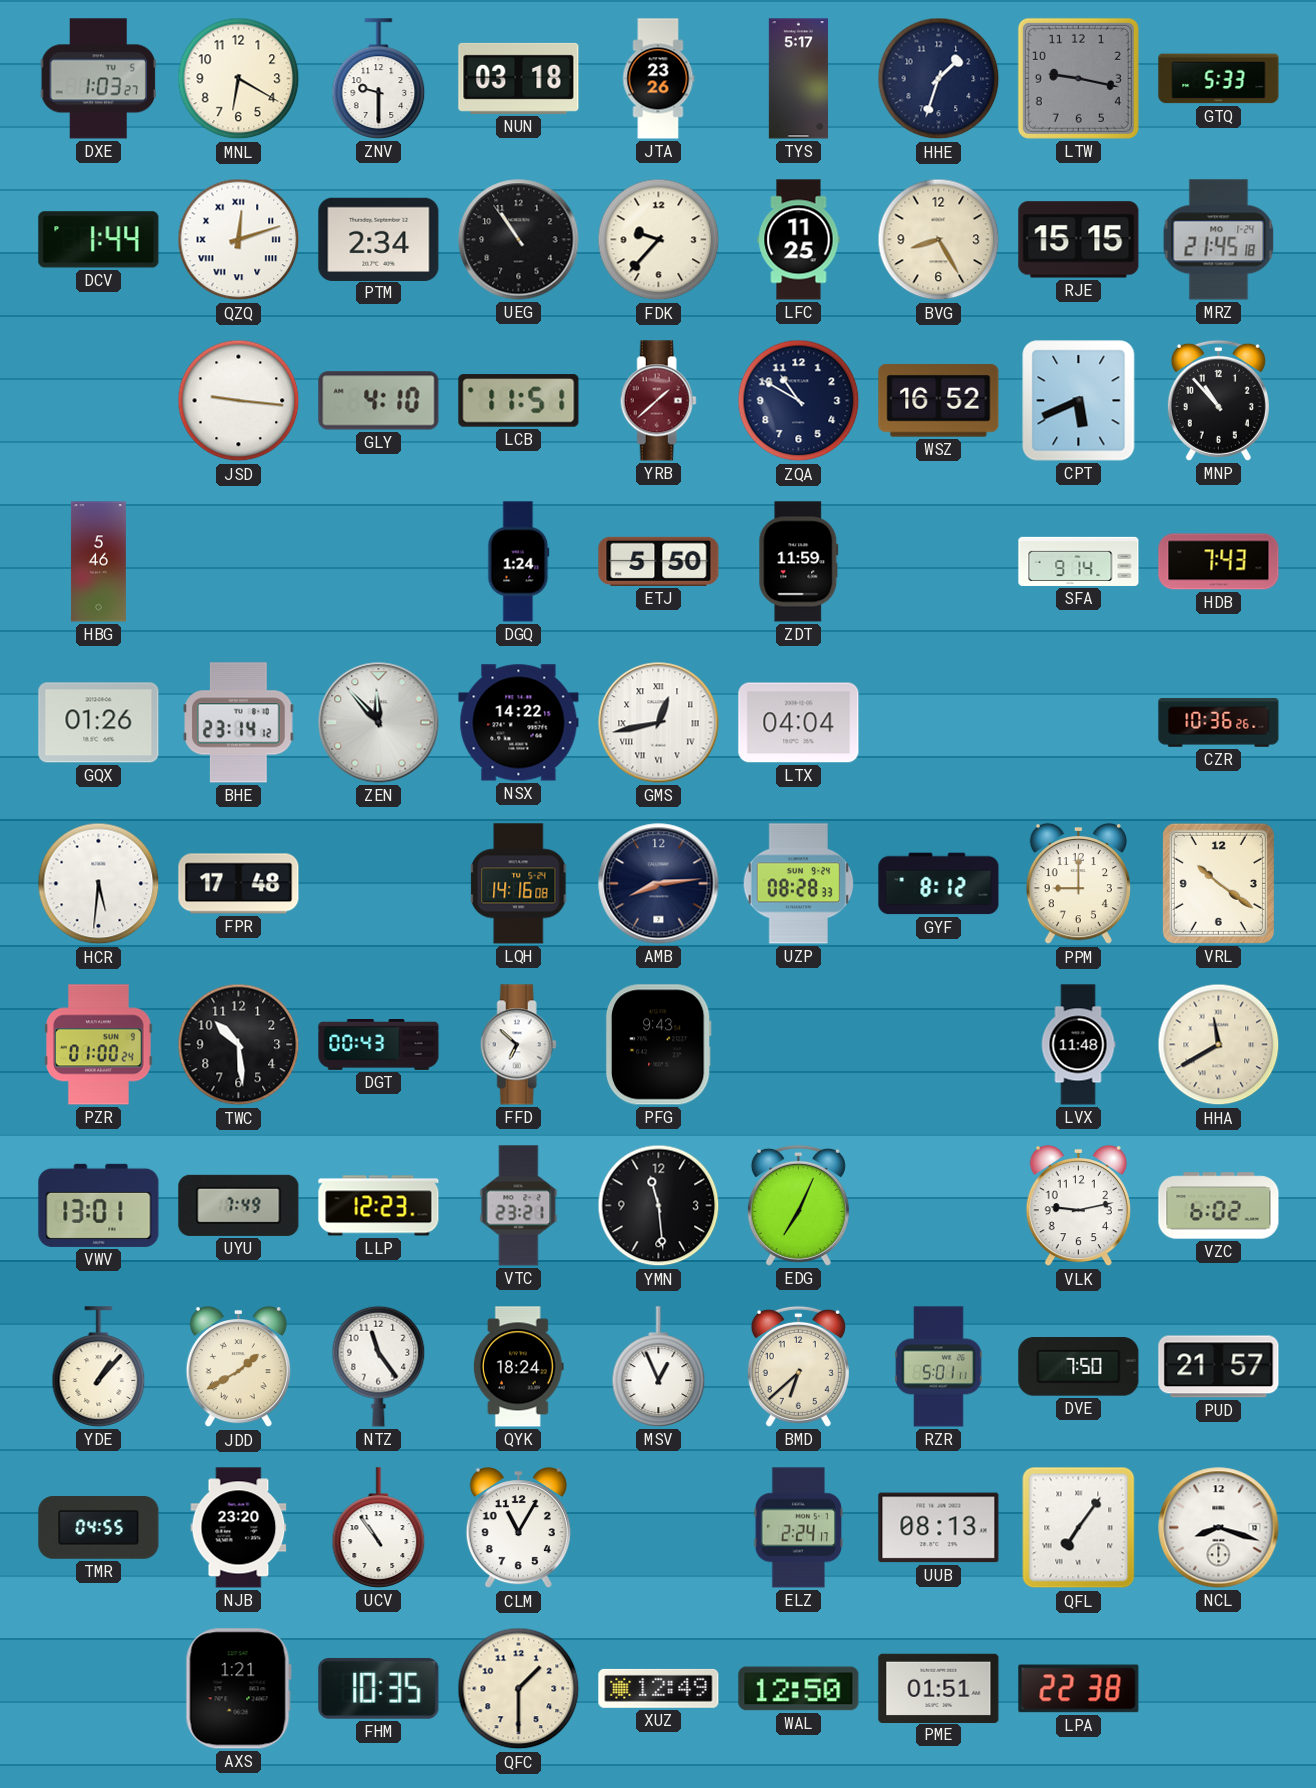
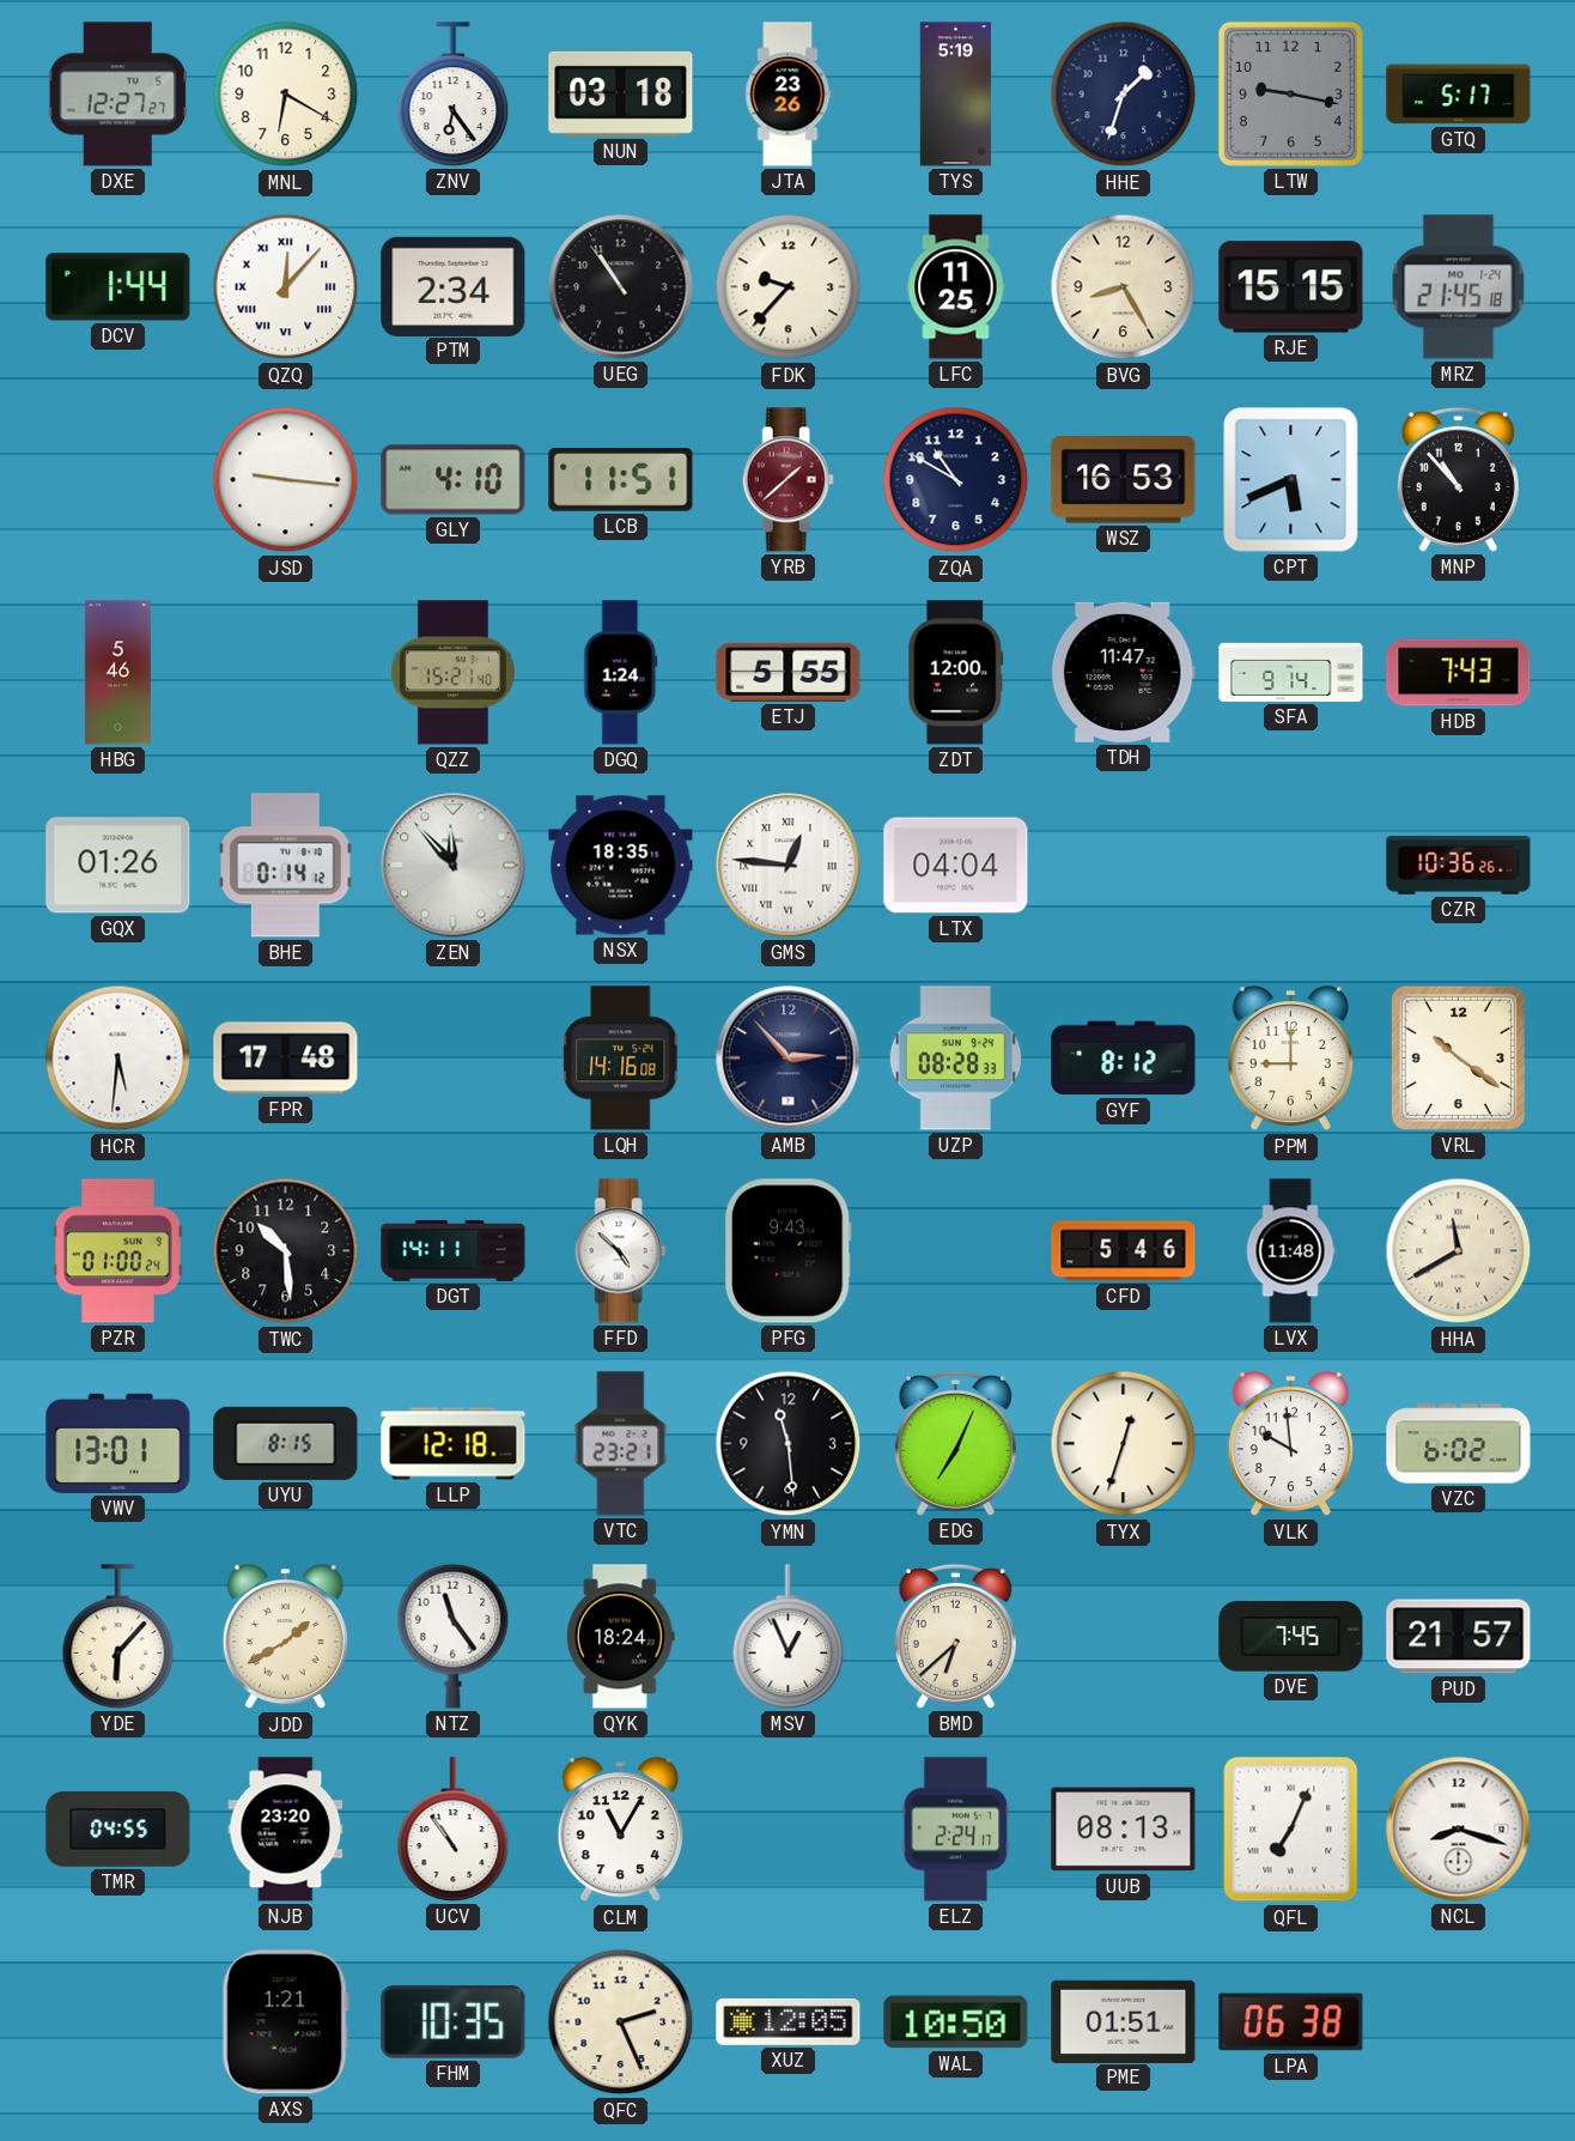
DXE: 1:03 -> 12:27
ZNV: 9:30 -> 6:24
TYS: 5:17 -> 5:19
GTQ: 5:33 -> 5:17
QZQ: 12:12 -> 12:07
WSZ: 16:52 -> 16:53
QZZ: none -> 15:21
ETJ: 5:50 -> 5:55
ZDT: 11:59 -> 12:00
TDH: none -> 11:47
BHE: 23:14 -> 0:14
NSX: 14:22 -> 18:35
GMS: 12:43 -> 12:46
AMB: 8:14 -> 2:53
DGT: 00:43 -> 14:11
FFD: 6:52 -> 4:52
CFD: none -> 5:46
UYU: 7:49 -> 8:15
LLP: 12:23 -> 12:18
TYX: none -> 12:33
VLK: 9:13 -> 9:59
YDE: 1:07 -> 6:07
RZR: 5:01 -> none
DVE: 7:50 -> 7:45
QFL: 7:06 -> 7:04
QFC: 1:30 -> 2:26
XUZ: 12:49 -> 12:05
WAL: 12:50 -> 10:50
LPA: 22:38 -> 06:38
